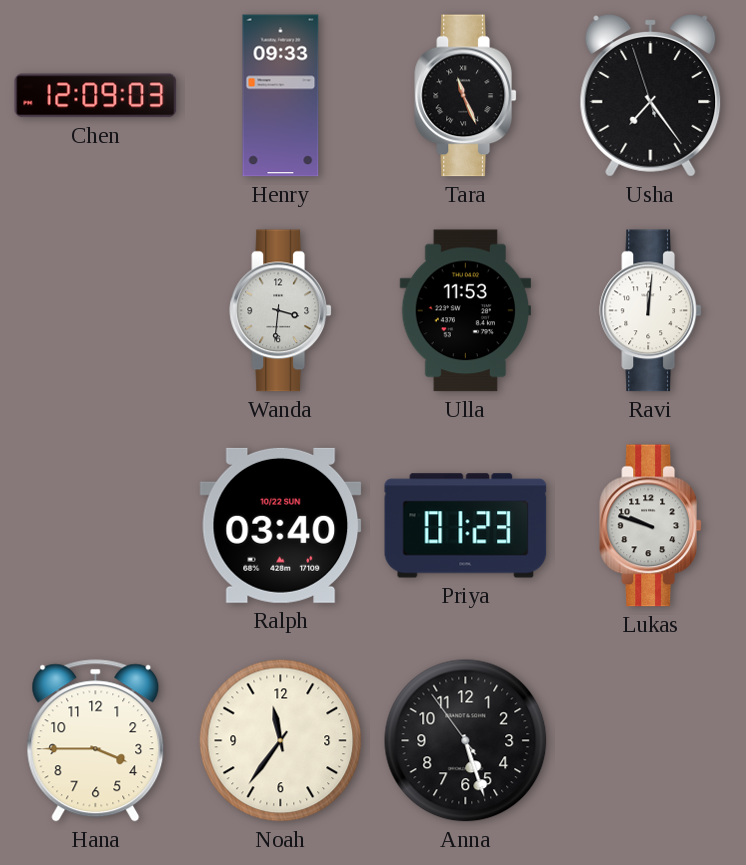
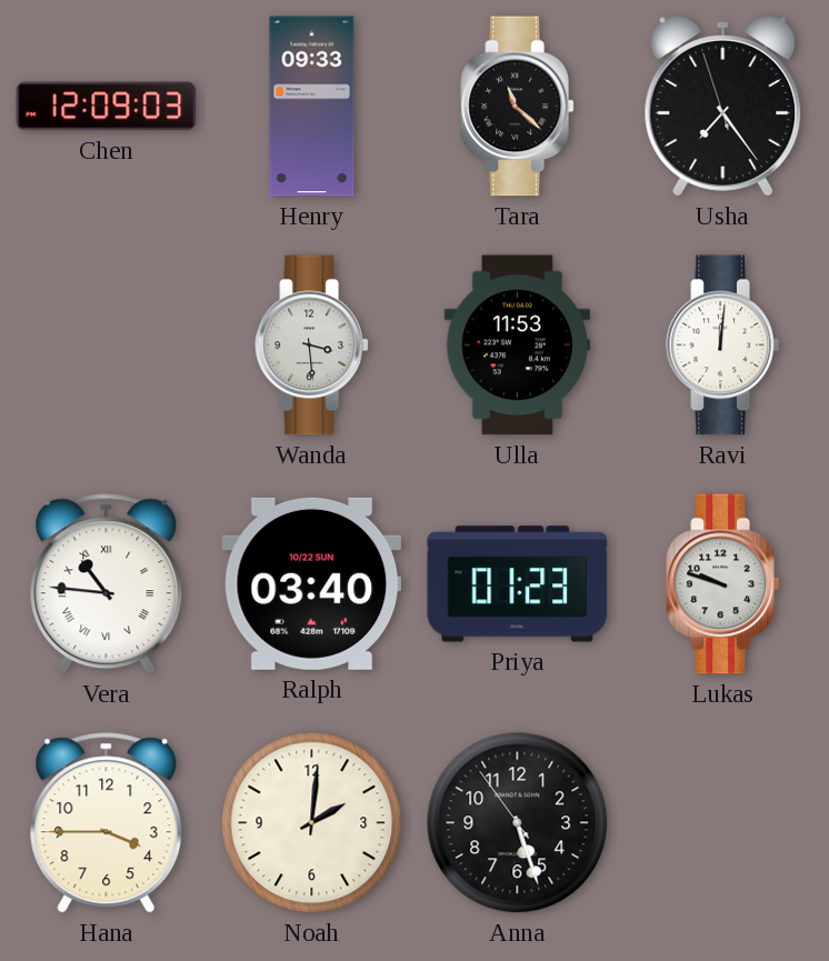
Tara: 11:26 -> 11:22
Wanda: 3:31 -> 3:29
Vera: none -> 10:46
Noah: 11:36 -> 2:01
